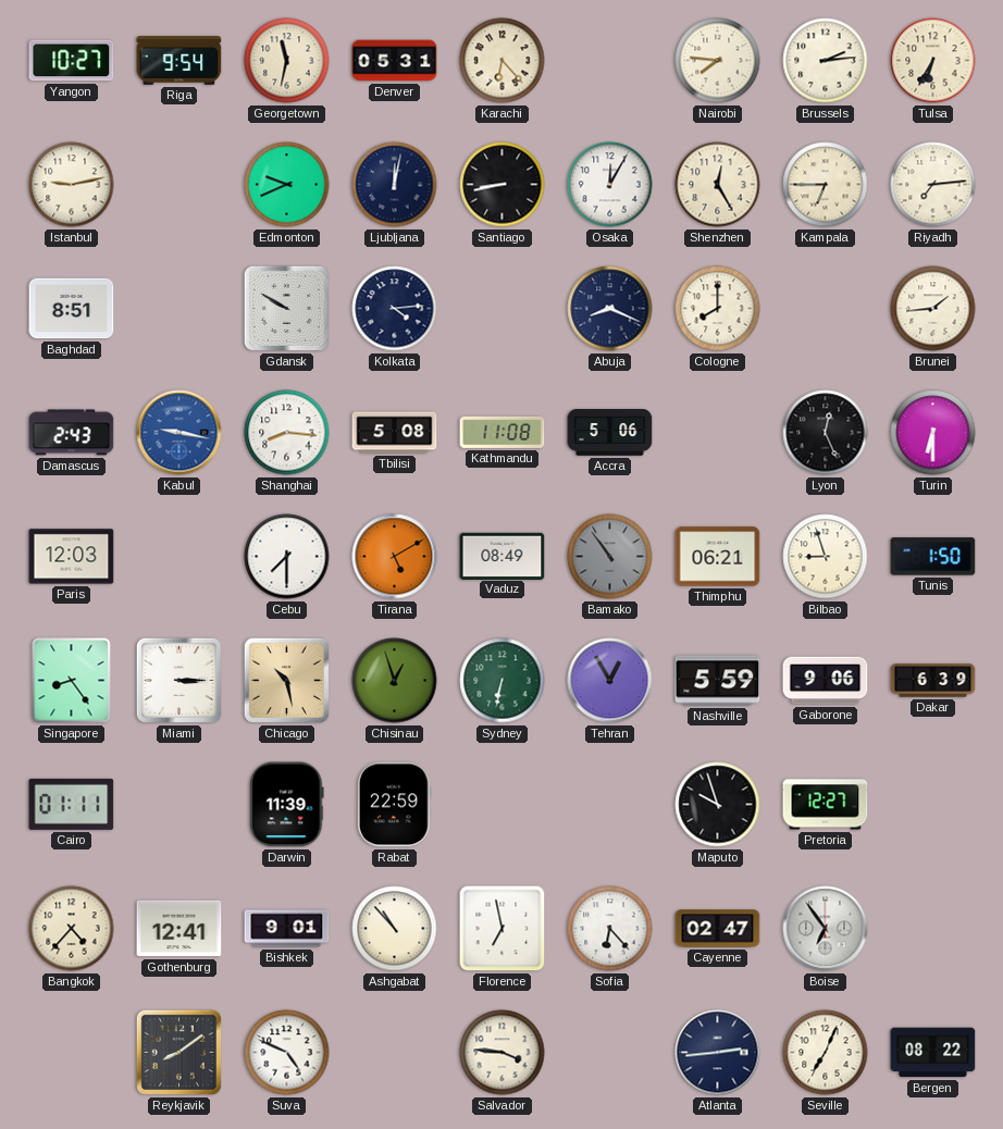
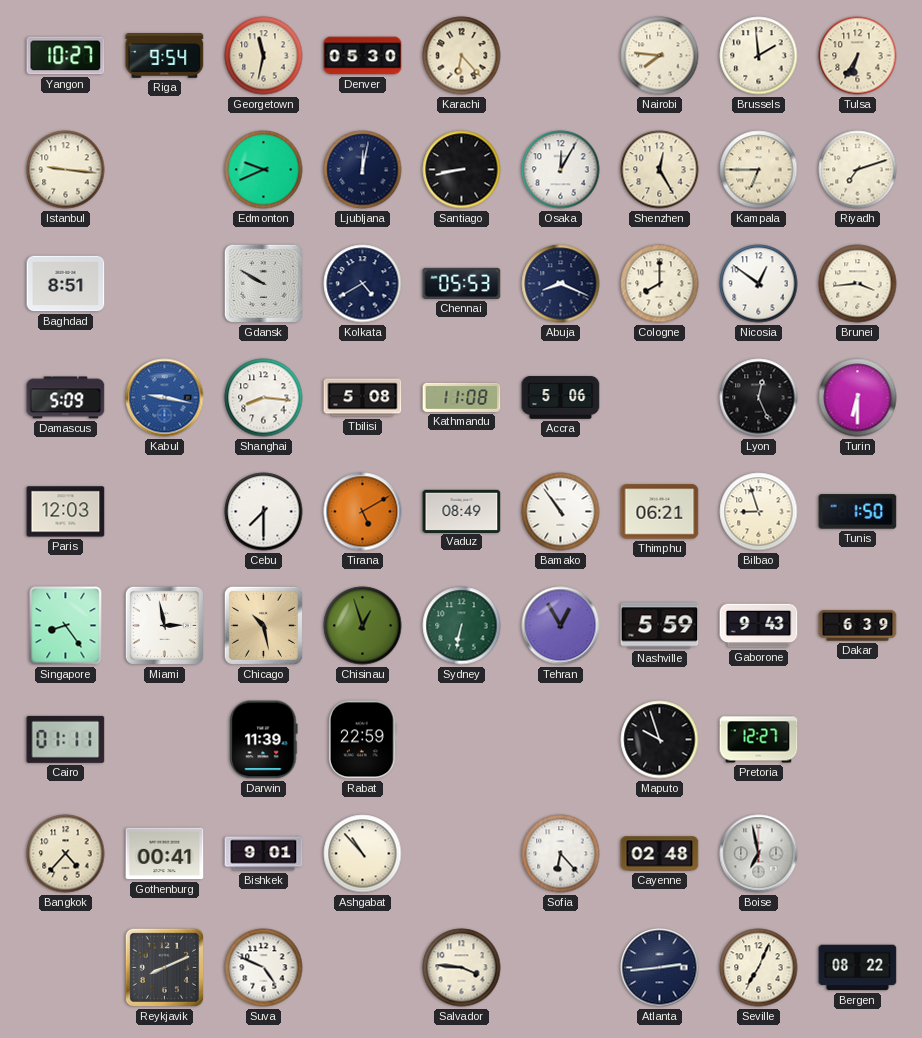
Denver: 05:31 -> 05:30
Brussels: 2:14 -> 1:59
Istanbul: 9:13 -> 9:16
Riyadh: 7:14 -> 7:12
Kolkata: 4:14 -> 4:40
Chennai: none -> 05:53
Nicosia: none -> 12:51
Brunei: 1:44 -> 3:44
Damascus: 2:43 -> 5:09
Bamako dial: grey -> white
Miami: 3:15 -> 2:58
Gaborone: 9:06 -> 9:43
Gothenburg: 12:41 -> 00:41
Florence: 6:58 -> none
Cayenne: 02:47 -> 02:48
Boise: 6:54 -> 6:58
Reykjavik: 8:09 -> 8:11
